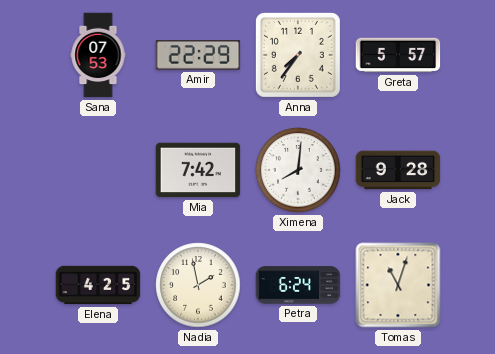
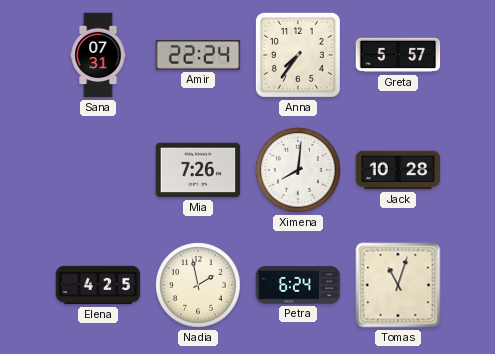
Sana: 07:53 -> 07:31
Amir: 22:29 -> 22:24
Mia: 7:42 -> 7:26
Jack: 9:28 -> 10:28
